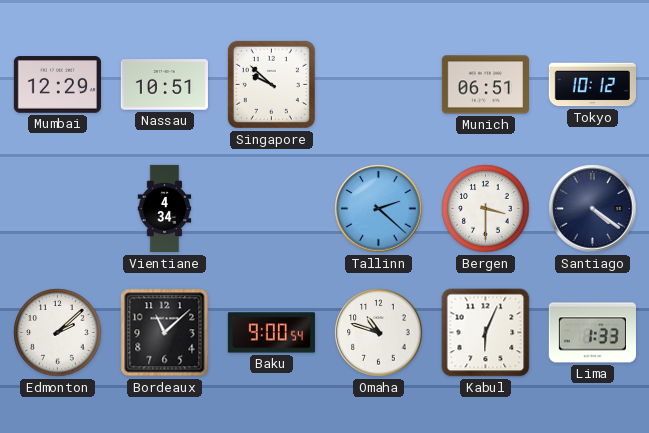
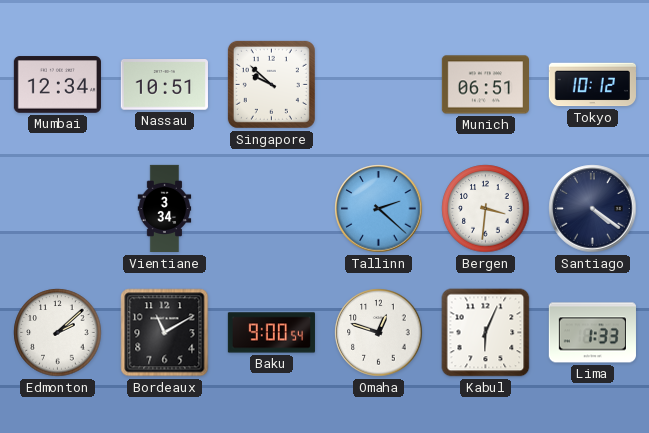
Mumbai: 12:29 -> 12:34
Vientiane: 4:34 -> 3:34
Bergen: 3:30 -> 3:31
Bordeaux: 11:08 -> 11:10
Omaha: 10:48 -> 12:48
